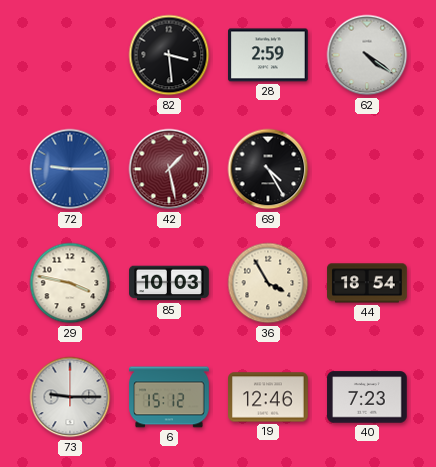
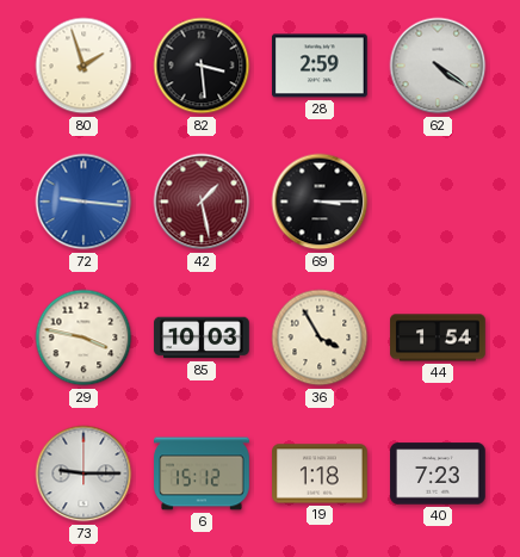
80: none -> 1:57
72: 9:15 -> 9:16
69: 4:25 -> 3:15
44: 18:54 -> 1:54
19: 12:46 -> 1:18
